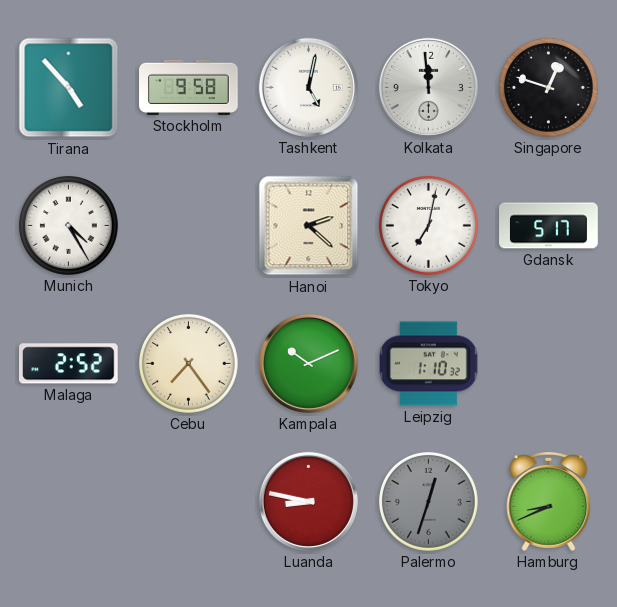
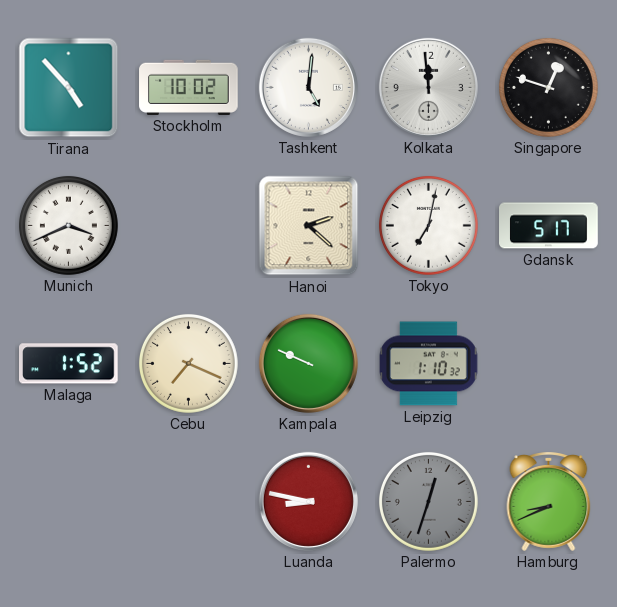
Stockholm: 9:58 -> 10:02
Tashkent: 5:02 -> 5:01
Munich: 4:25 -> 3:41
Malaga: 2:52 -> 1:52
Cebu: 7:24 -> 7:19
Kampala: 10:11 -> 9:49
